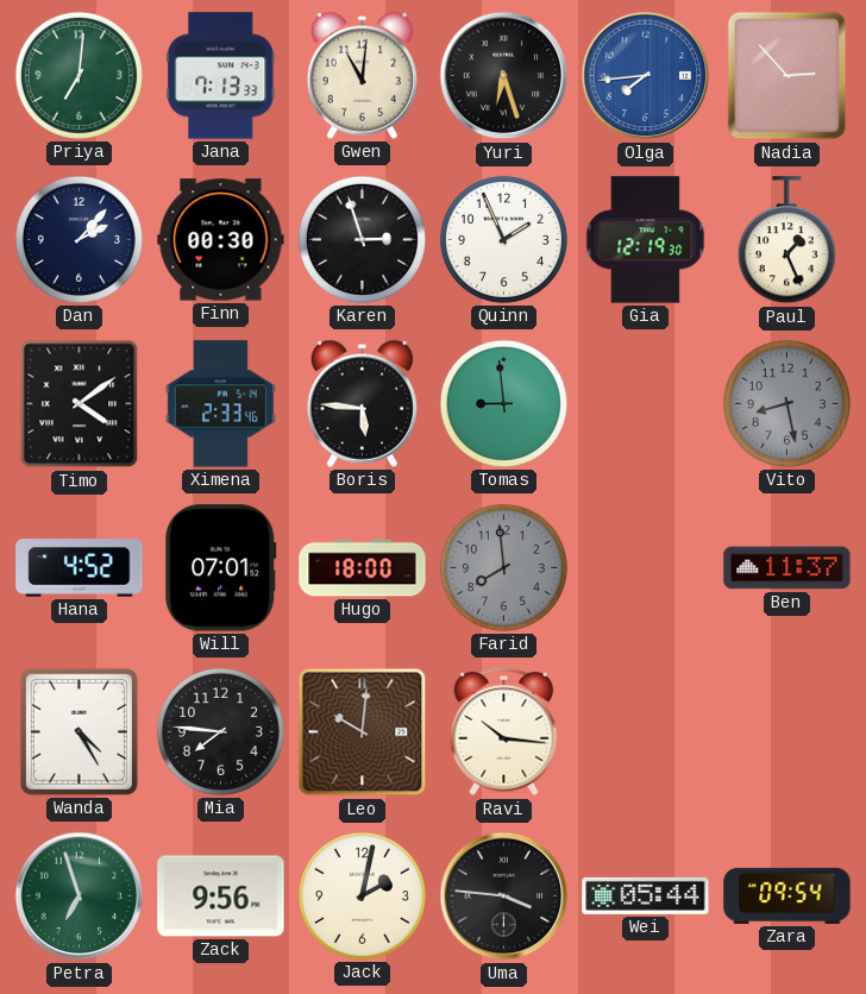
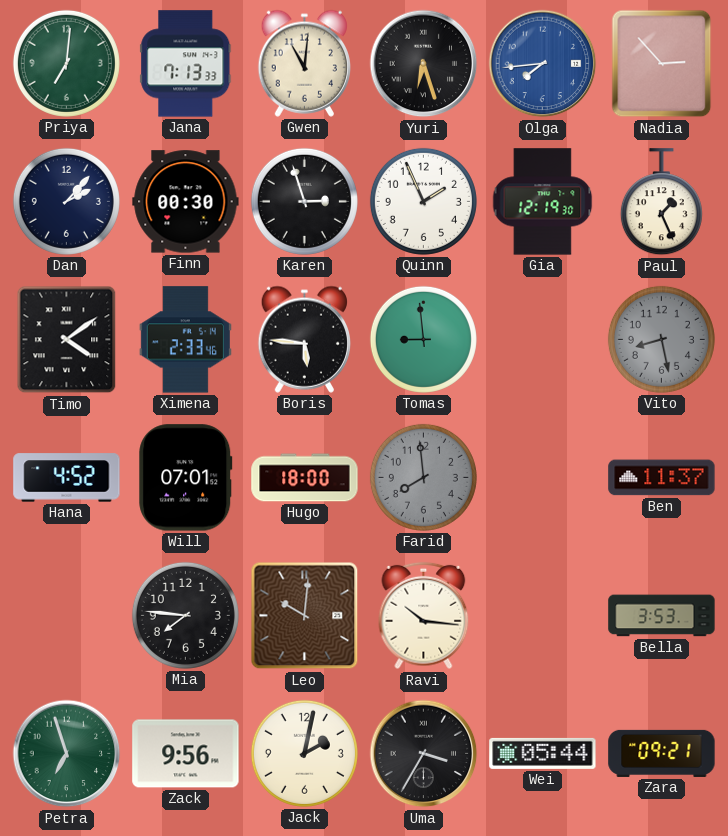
Wanda: 4:25 -> none
Bella: none -> 3:53
Uma: 3:46 -> 3:35
Zara: 09:54 -> 09:21
